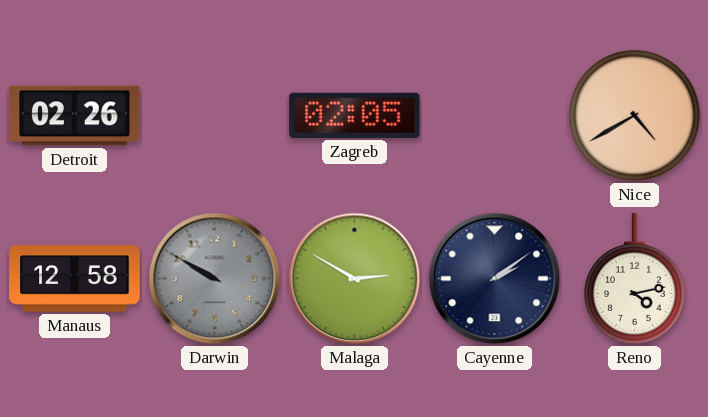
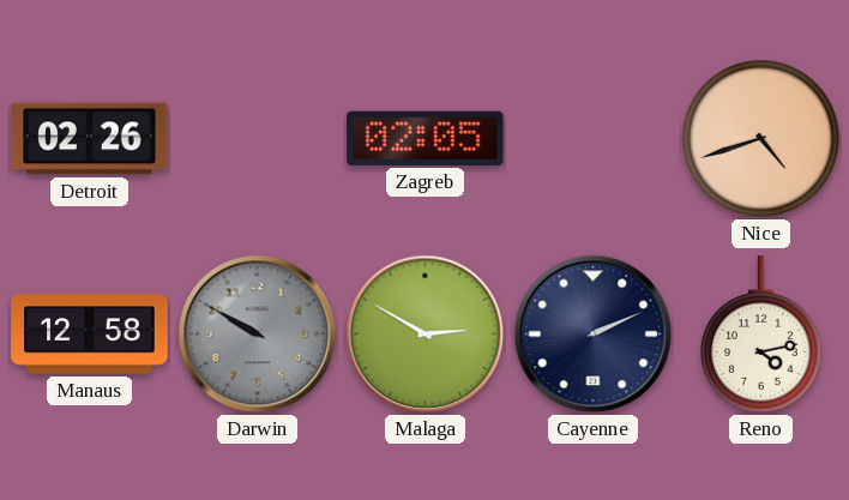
Nice: 4:40 -> 4:42
Cayenne: 2:09 -> 2:11
